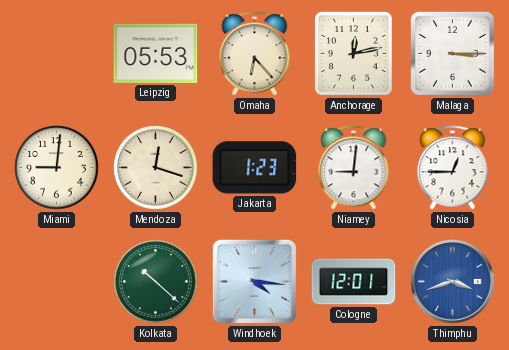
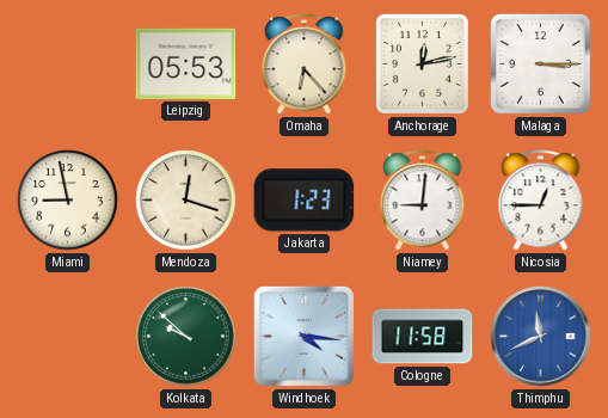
Miami: 9:01 -> 8:58
Kolkata: 10:22 -> 9:52
Cologne: 12:01 -> 11:58
Thimphu: 3:42 -> 11:41
